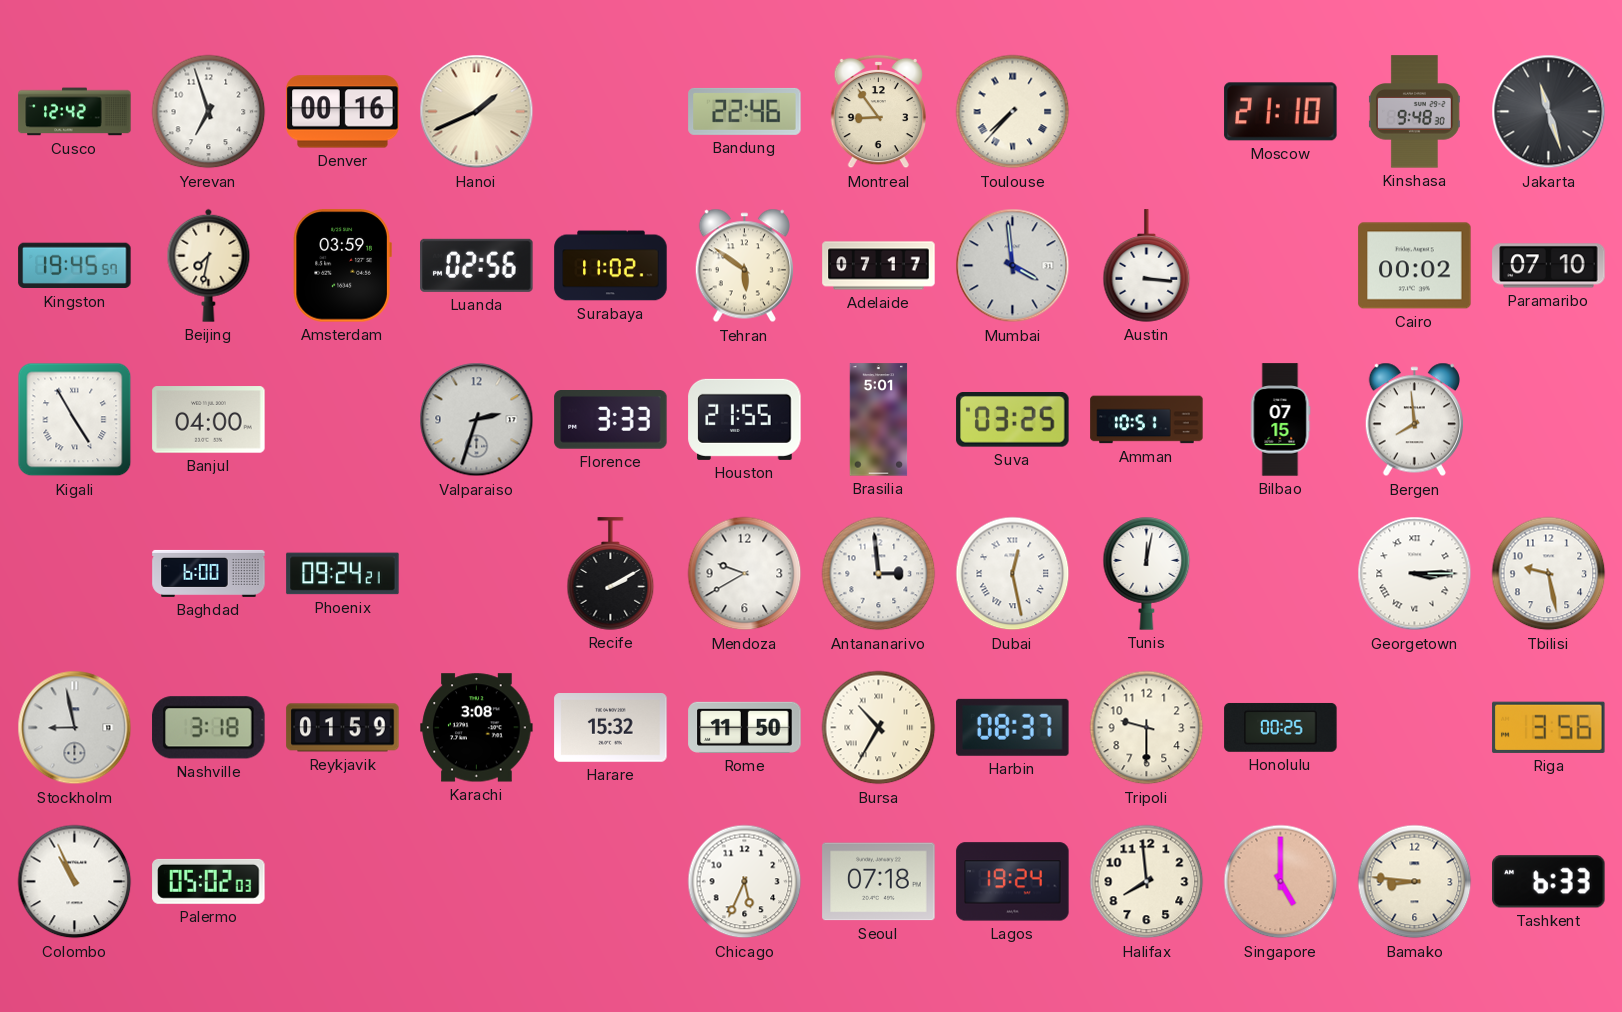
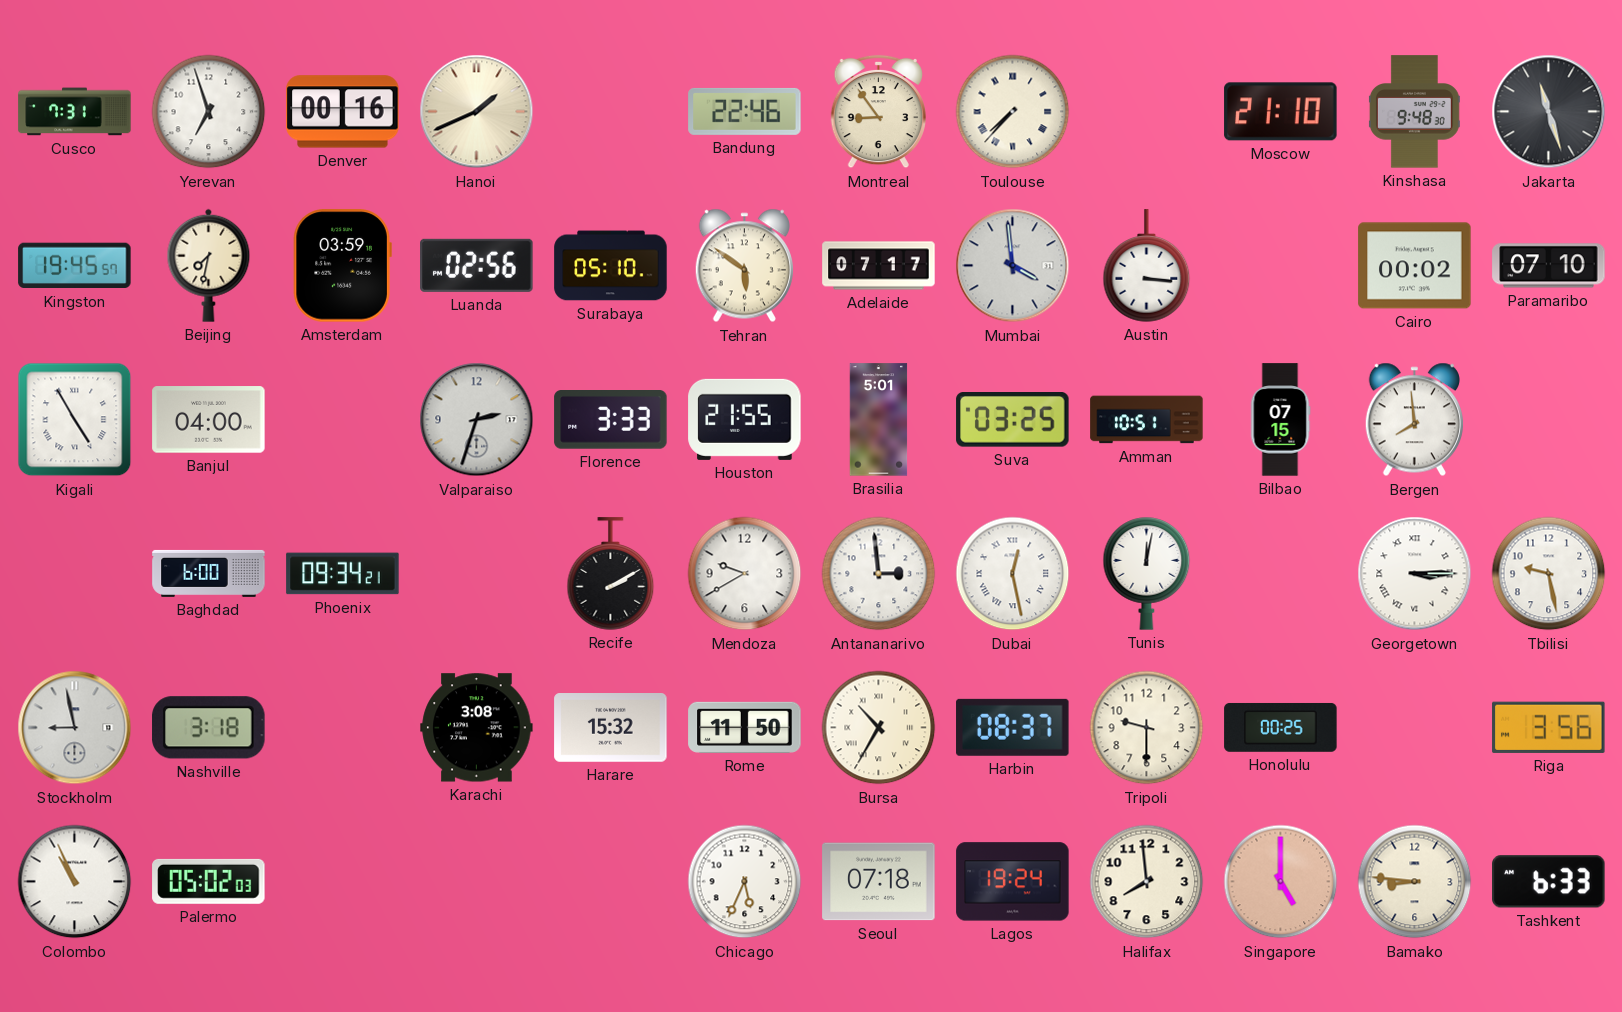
Cusco: 12:42 -> 7:31
Surabaya: 11:02 -> 05:10
Phoenix: 09:24 -> 09:34
Reykjavik: 01:59 -> none
